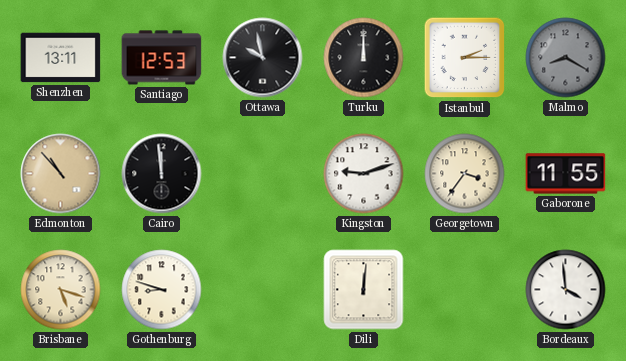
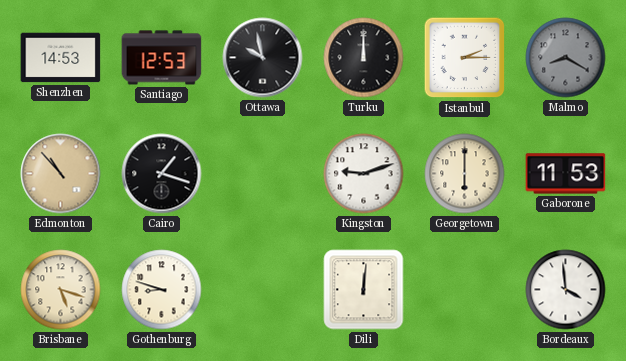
Shenzhen: 13:11 -> 14:53
Cairo: 11:59 -> 1:18
Georgetown: 3:36 -> 6:00
Gaborone: 11:55 -> 11:53
